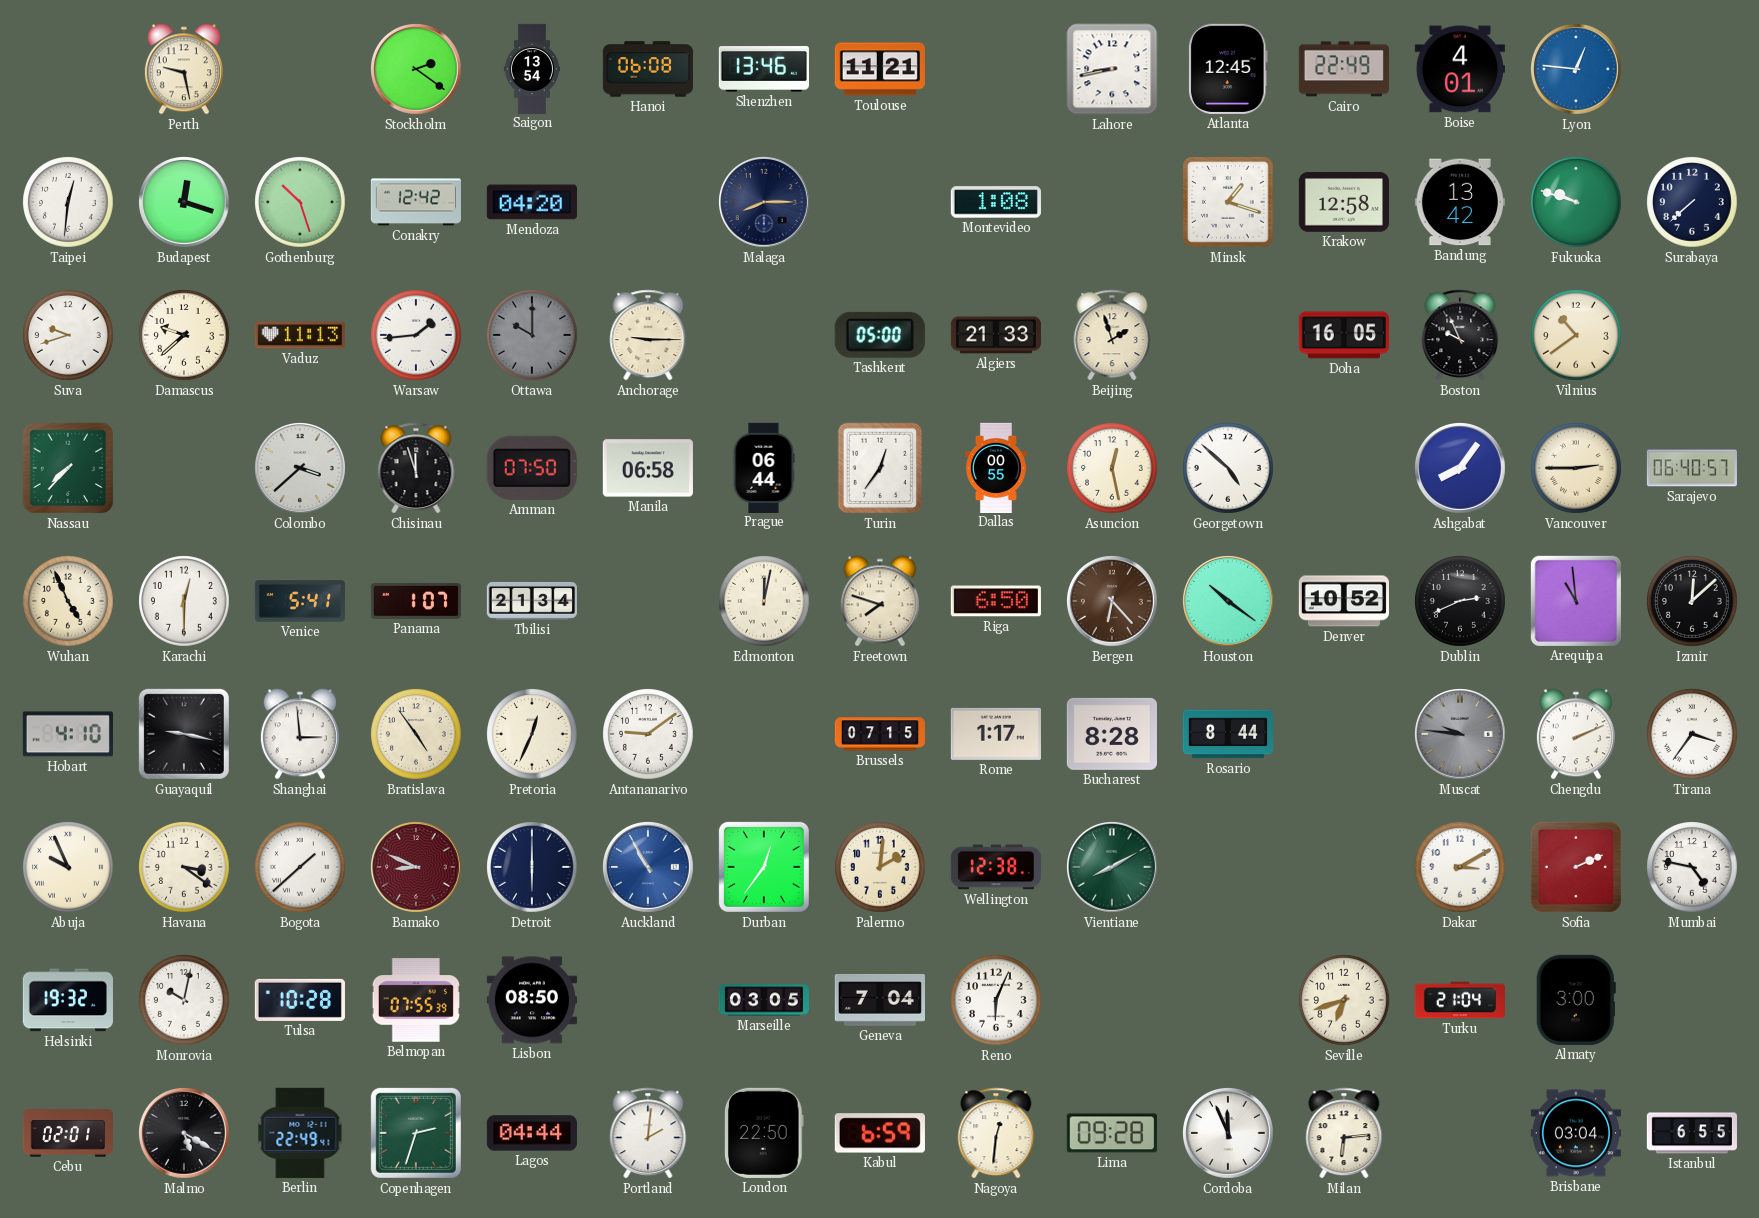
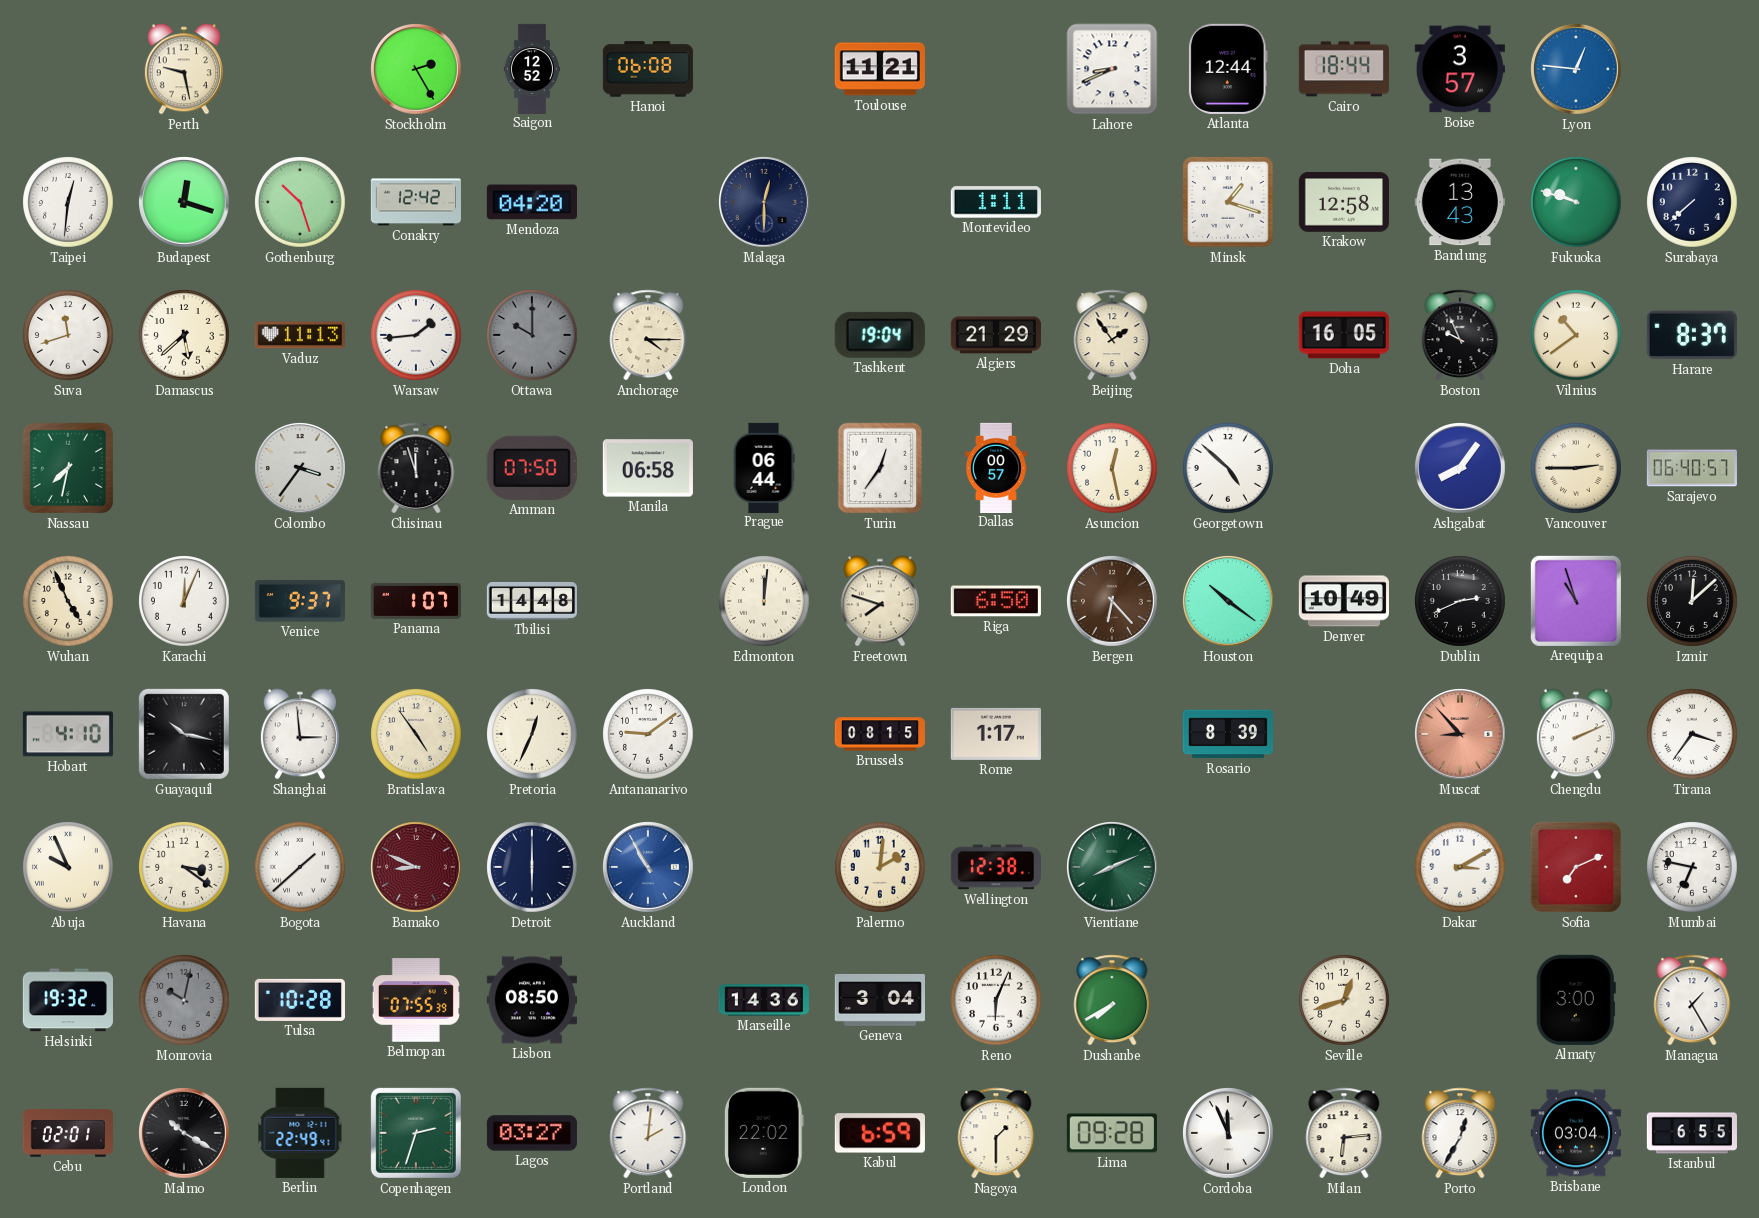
Stockholm: 2:21 -> 2:25
Saigon: 13:54 -> 12:52
Shenzhen: 13:46 -> none
Lahore: 8:43 -> 8:41
Atlanta: 12:45 -> 12:44
Cairo: 22:49 -> 18:44
Boise: 4:01 -> 3:57
Malaga: 8:15 -> 12:30
Montevideo: 1:08 -> 1:11
Bandung: 13:42 -> 13:43
Suva: 9:42 -> 11:42
Damascus: 9:38 -> 5:38
Anchorage: 9:15 -> 4:15
Tashkent: 05:00 -> 19:04
Algiers: 21:33 -> 21:29
Beijing: 1:57 -> 1:54
Harare: none -> 8:37
Nassau: 7:37 -> 7:32
Colombo: 3:38 -> 3:36
Dallas: 00:55 -> 00:57
Karachi: 12:30 -> 12:04
Venice: 5:41 -> 9:37
Tbilisi: 21:34 -> 14:48
Edmonton: 12:02 -> 12:01
Denver: 10:52 -> 10:49
Arequipa: 10:59 -> 10:57
Guayaquil: 9:17 -> 10:17
Brussels: 07:15 -> 08:15
Bucharest: 8:28 -> none
Rosario: 8:44 -> 8:39
Muscat: 9:46 -> 8:53
Muscat dial: grey -> salmon
Durban: 12:36 -> none
Vientiane: 8:10 -> 8:11
Sofia: 2:11 -> 7:11
Mumbai: 4:47 -> 6:47
Monrovia dial: white -> grey
Marseille: 03:05 -> 14:36
Geneva: 7:04 -> 3:04
Dushanbe: none -> 7:40
Seville: 6:42 -> 12:42
Turku: 21:04 -> none
Managua: none -> 1:25
Malmo: 5:20 -> 10:20
Lagos: 04:44 -> 03:27
London: 22:50 -> 22:02
Nagoya: 12:31 -> 1:30
Porto: none -> 12:35
